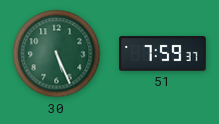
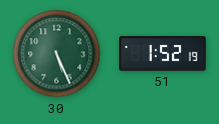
51: 7:59 -> 1:52
